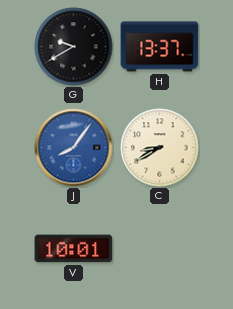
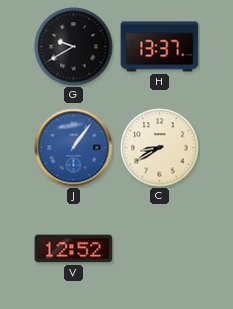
J: 8:06 -> 1:06
V: 10:01 -> 12:52
